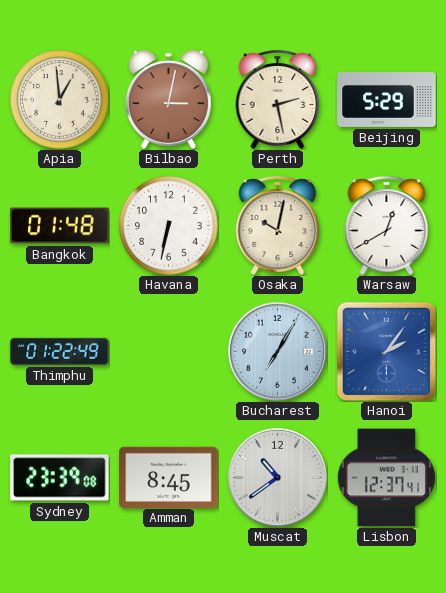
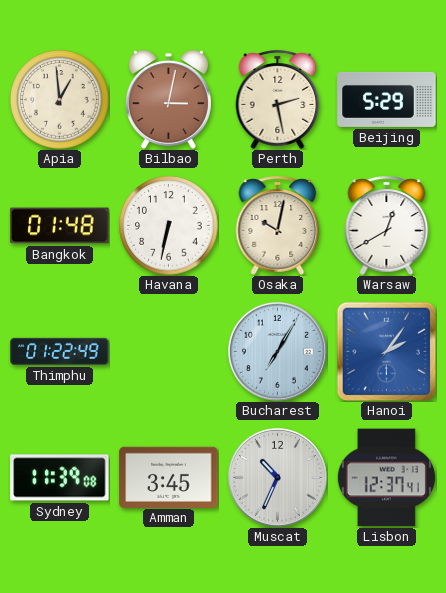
Sydney: 23:39 -> 11:39
Amman: 8:45 -> 3:45
Muscat: 10:39 -> 10:34
